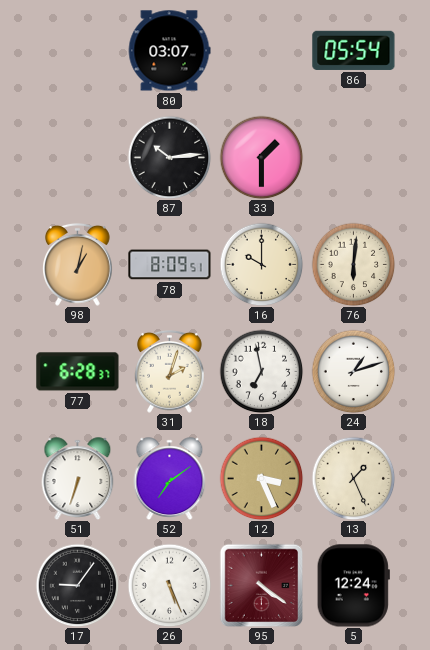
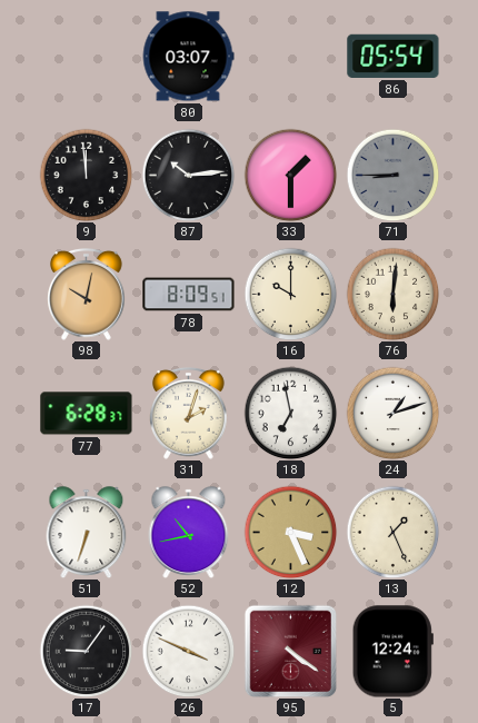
9: none -> 11:59
71: none -> 8:45
98: 1:02 -> 10:02
52: 7:09 -> 10:43
26: 5:26 -> 3:49
